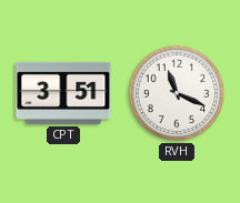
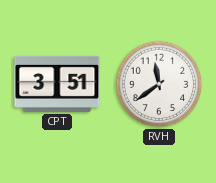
RVH: 11:19 -> 11:39
